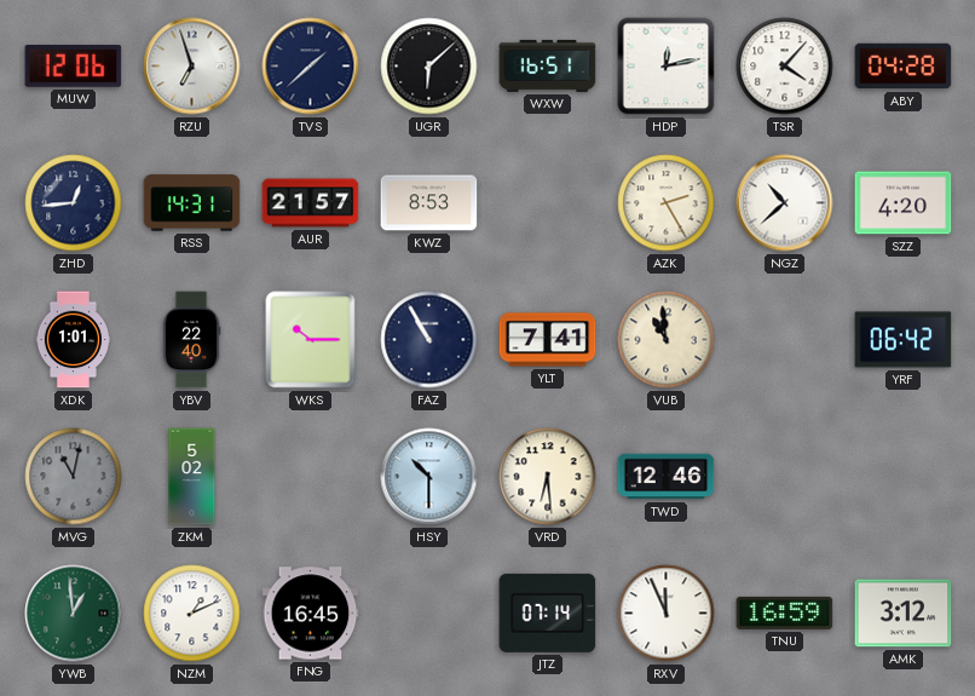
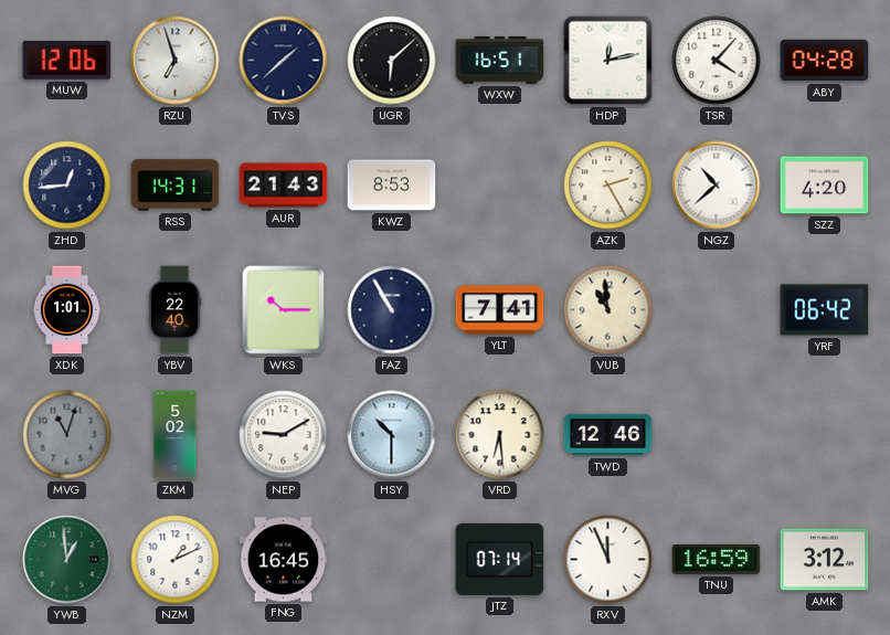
AUR: 21:57 -> 21:43
MVG: 11:02 -> 11:03
NEP: none -> 9:10
